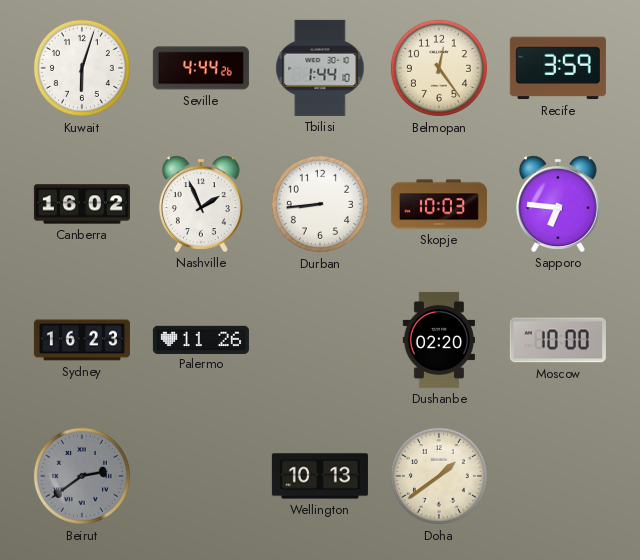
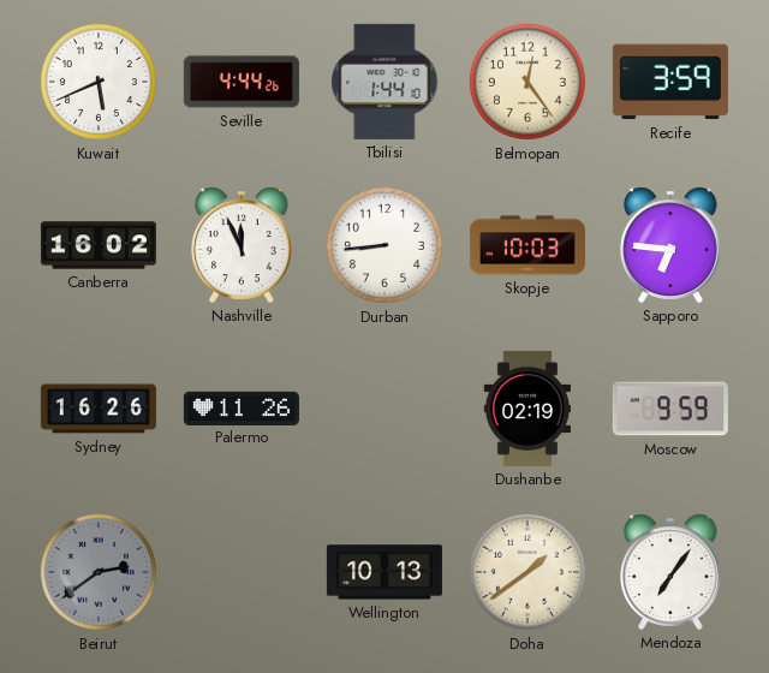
Kuwait: 6:03 -> 5:41
Nashville: 1:56 -> 11:56
Sydney: 16:23 -> 16:26
Dushanbe: 02:20 -> 02:19
Moscow: 10:00 -> 9:59
Mendoza: none -> 7:06
